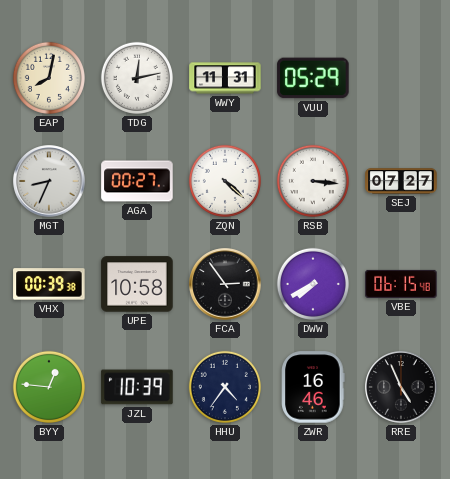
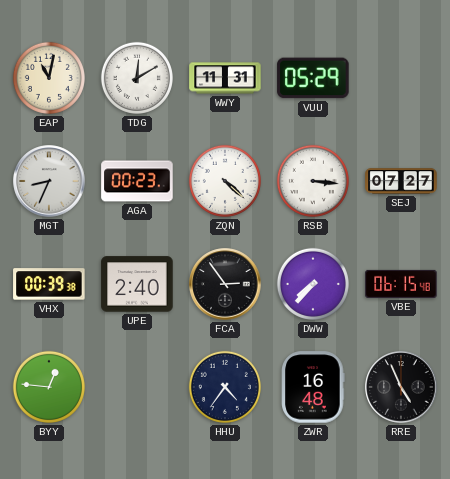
EAP: 8:02 -> 11:02
TDG: 12:13 -> 12:10
AGA: 00:27 -> 00:23
UPE: 10:58 -> 2:40
DWW: 7:40 -> 7:37
JZL: 10:39 -> none
ZWR: 16:46 -> 16:48
